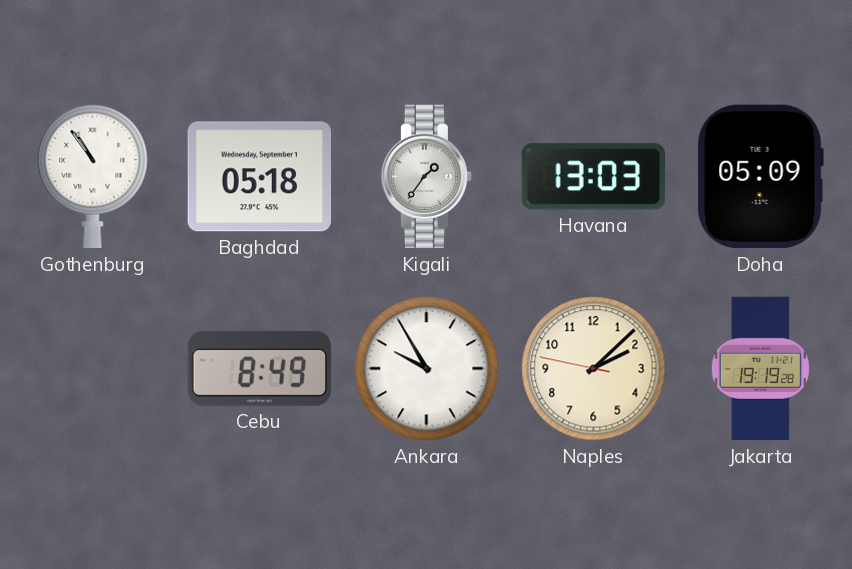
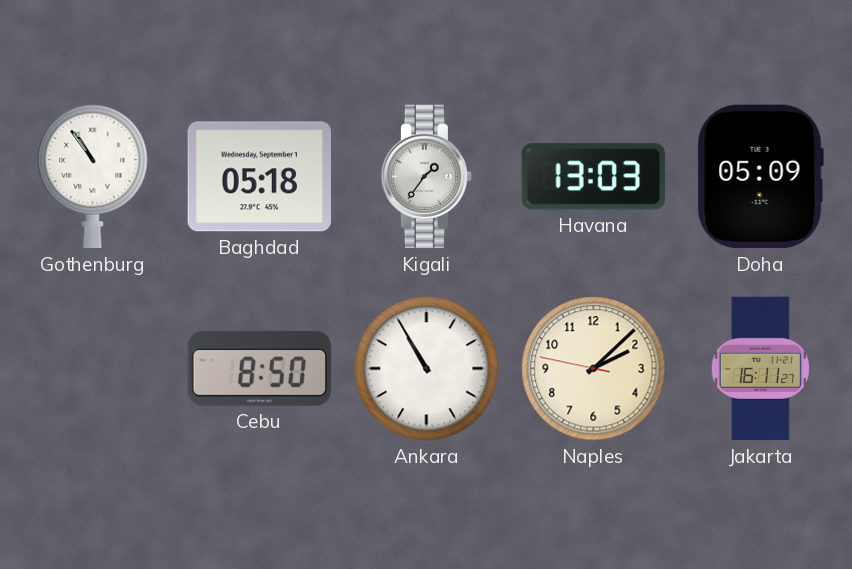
Cebu: 8:49 -> 8:50
Ankara: 9:55 -> 10:55
Jakarta: 19:19 -> 16:11
